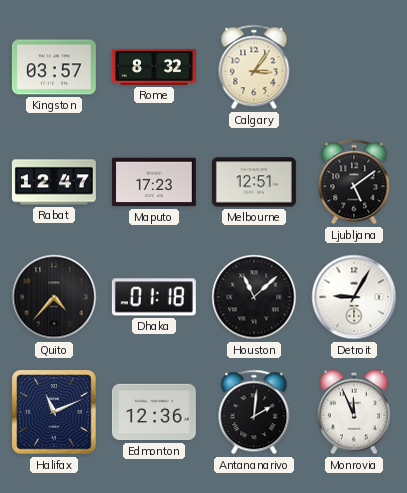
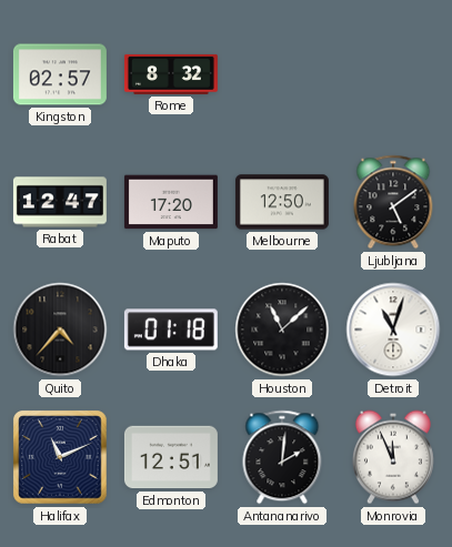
Kingston: 03:57 -> 02:57
Calgary: 3:06 -> none
Maputo: 17:23 -> 17:20
Melbourne: 12:51 -> 12:50
Detroit: 9:05 -> 11:03
Edmonton: 12:36 -> 12:51
